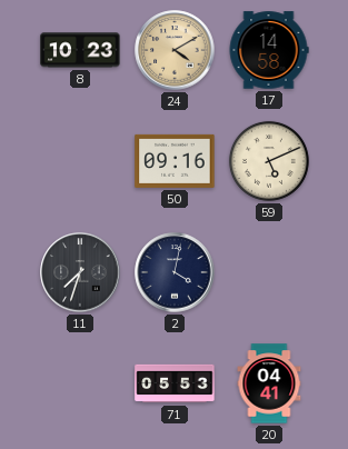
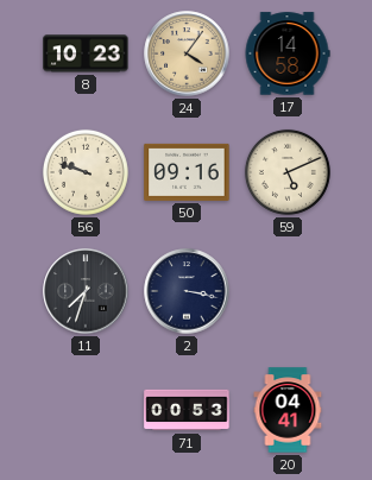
24: 4:10 -> 4:06
56: none -> 9:48
2: 4:02 -> 3:17
71: 05:53 -> 00:53
